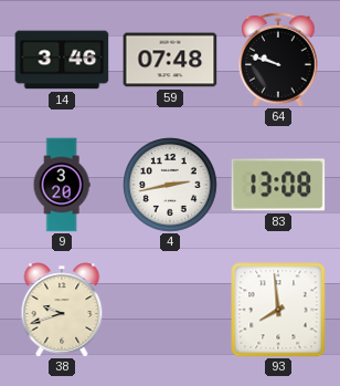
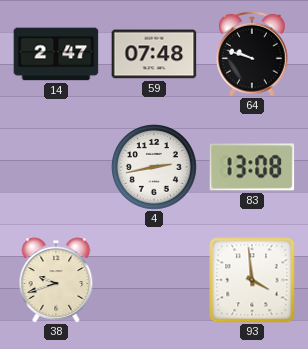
14: 3:46 -> 2:47
9: 3:20 -> none
93: 7:59 -> 3:59
